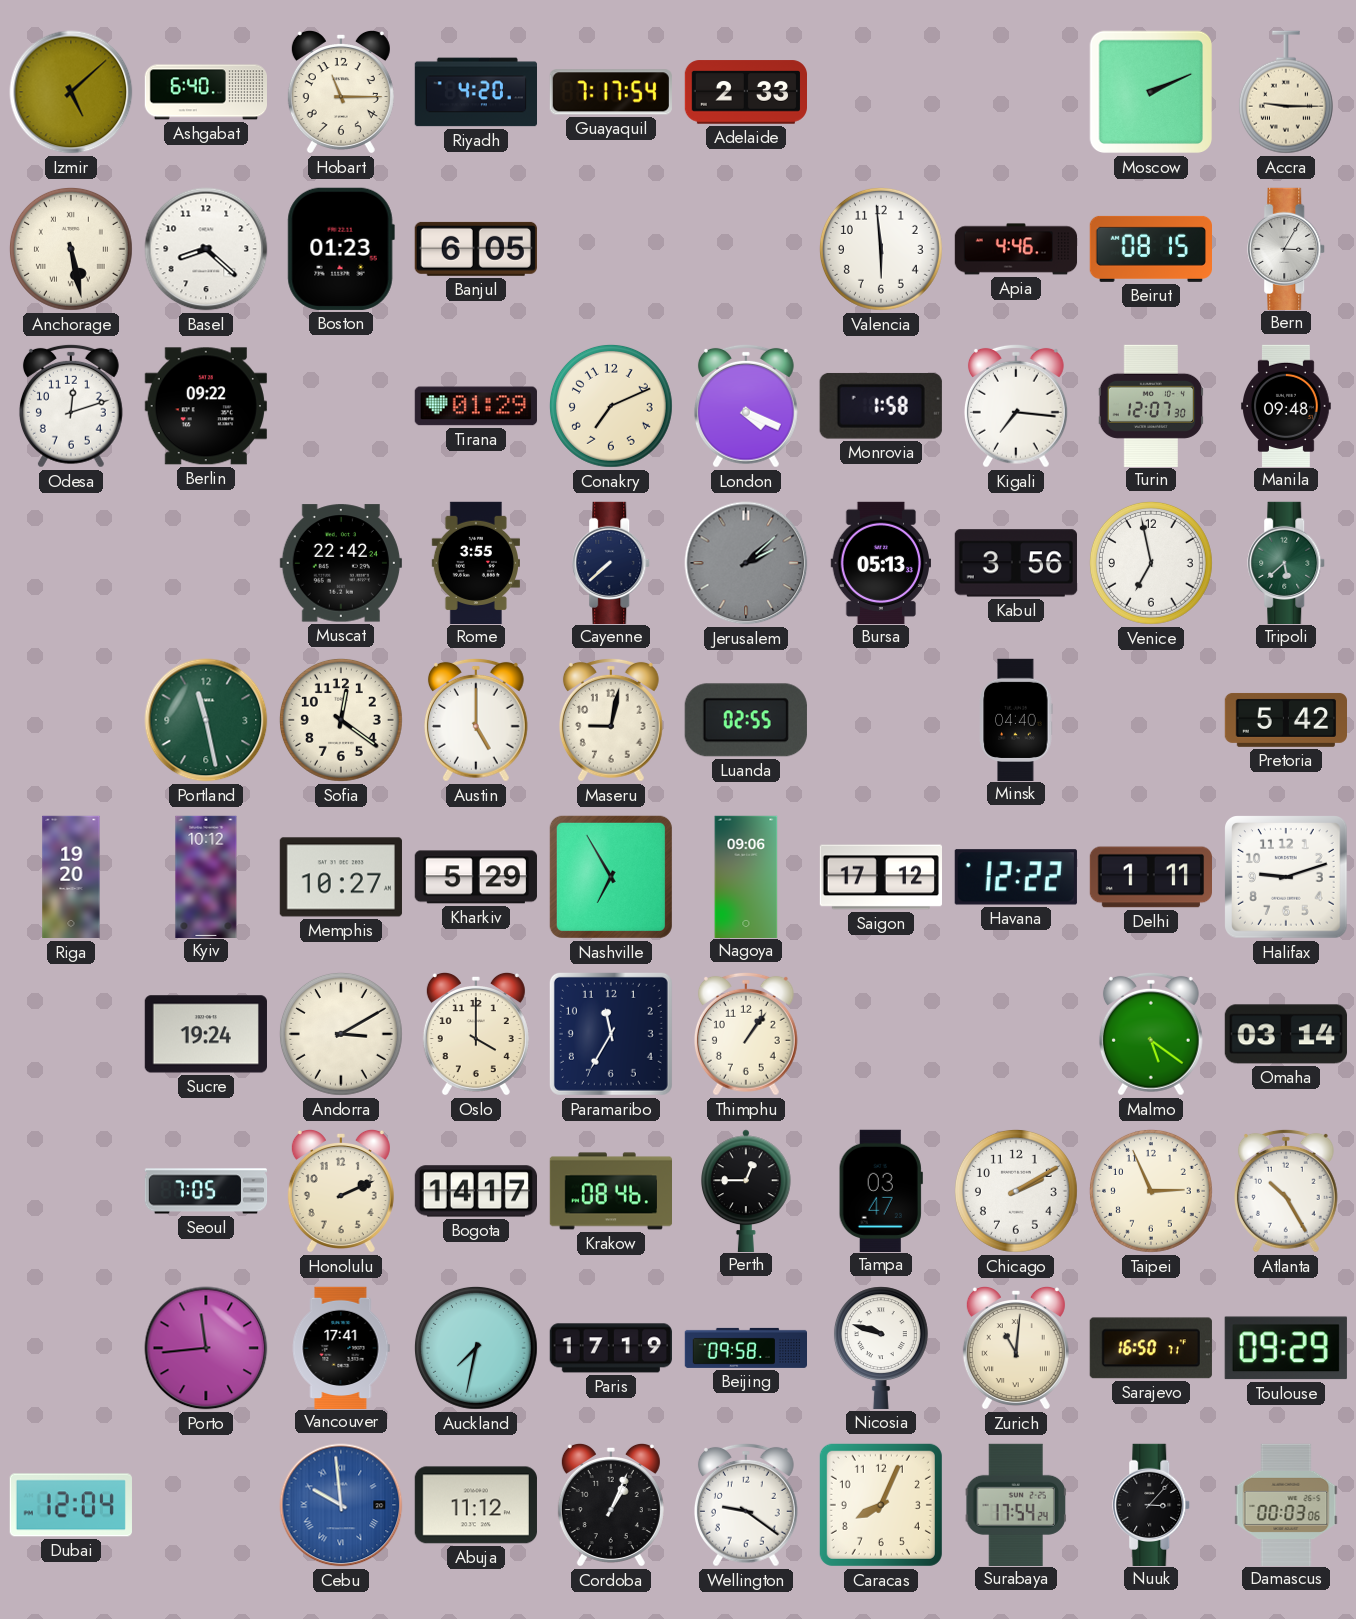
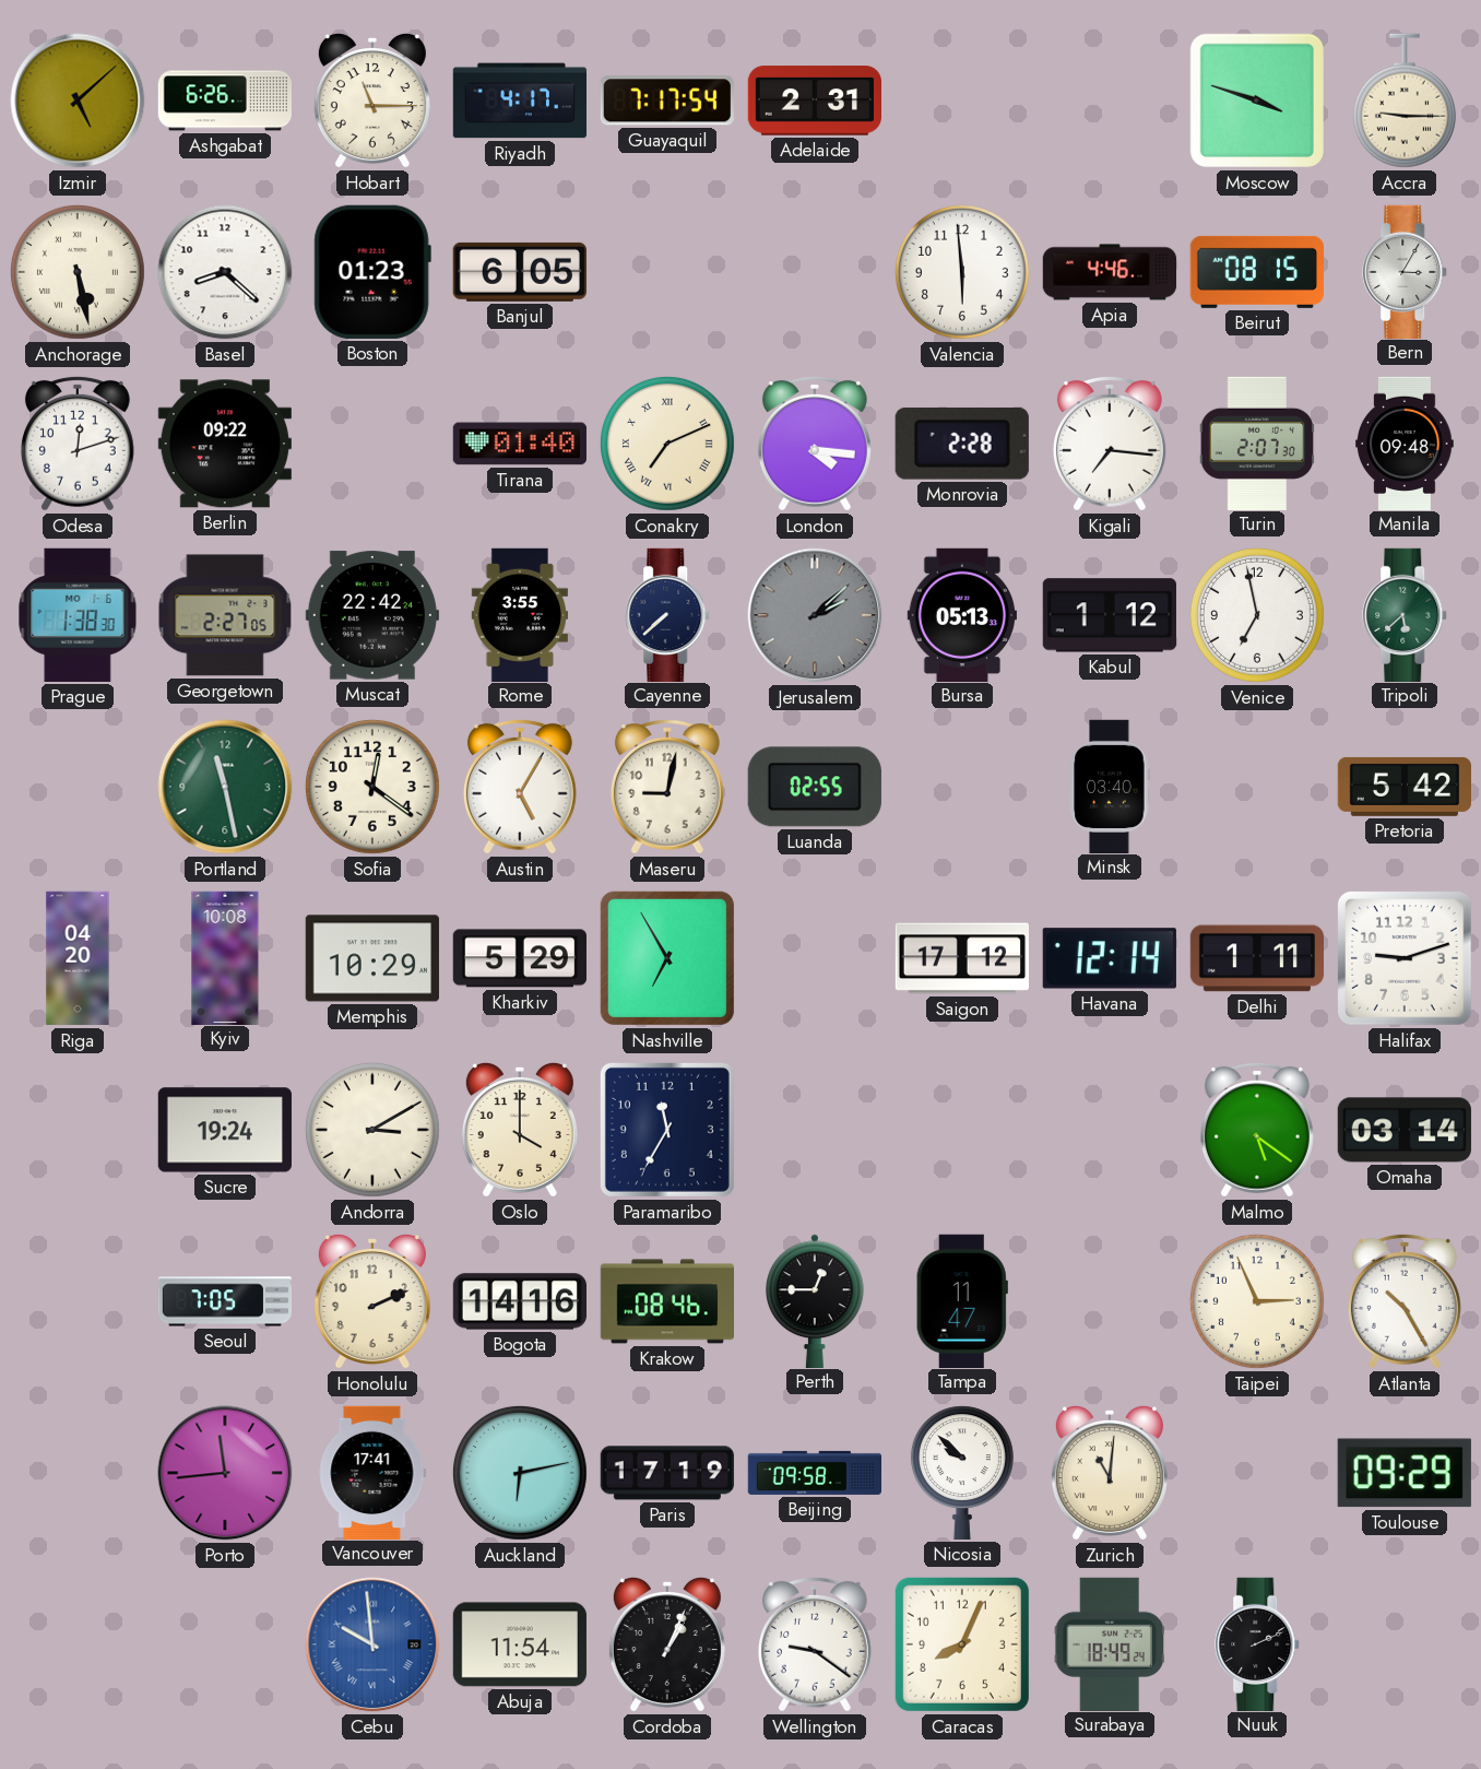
Ashgabat: 6:40 -> 6:26
Riyadh: 4:20 -> 4:17
Adelaide: 2:33 -> 2:31
Moscow: 2:11 -> 3:48
Tirana: 01:29 -> 01:40
Conakry numerals: Arabic -> Roman
London: 4:19 -> 4:16
Monrovia: 1:58 -> 2:28
Turin: 12:07 -> 2:07
Prague: none -> 1:38
Georgetown: none -> 2:27
Kabul: 3:56 -> 1:12
Austin: 5:00 -> 5:05
Minsk: 04:40 -> 03:40
Riga: 19:20 -> 04:20
Kyiv: 10:12 -> 10:08
Memphis: 10:27 -> 10:29
Nagoya: 09:06 -> none
Havana: 12:22 -> 12:14
Thimphu: 1:06 -> none
Bogota: 14:17 -> 14:16
Tampa: 03:47 -> 11:47
Chicago: 2:10 -> none
Auckland: 7:32 -> 6:13
Nicosia: 9:48 -> 9:52
Sarajevo: 16:50 -> none
Dubai: 12:04 -> none
Abuja: 11:12 -> 11:54
Surabaya: 17:54 -> 18:49
Nuuk: 3:07 -> 2:11
Damascus: 00:03 -> none
